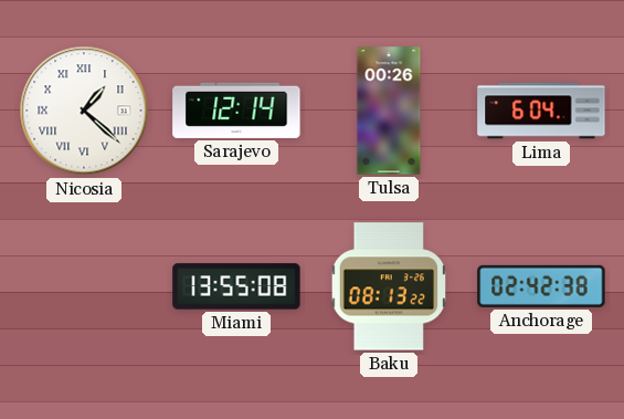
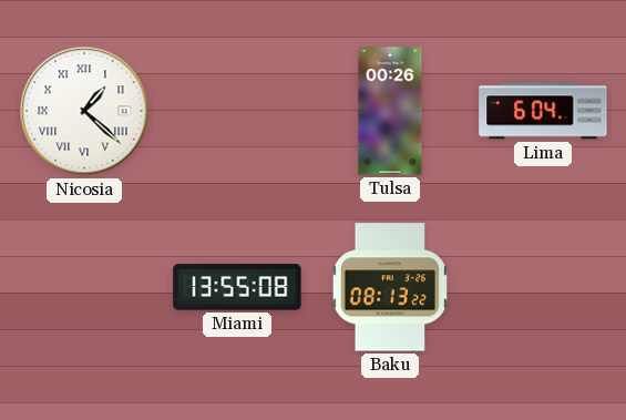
Sarajevo: 12:14 -> none
Anchorage: 02:42 -> none
